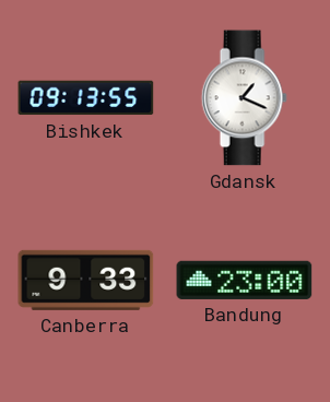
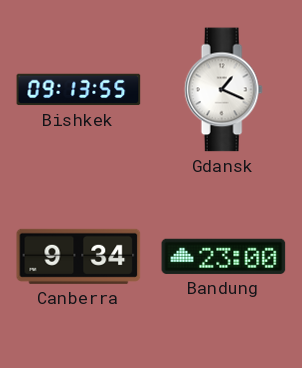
Canberra: 9:33 -> 9:34
